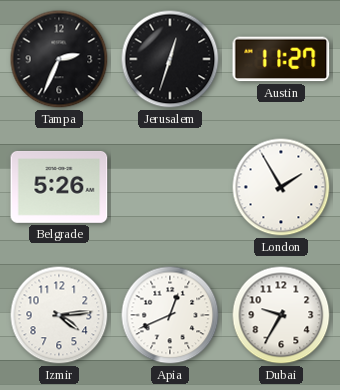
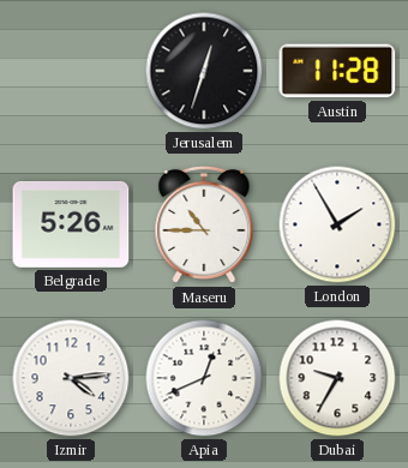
Tampa: 2:34 -> none
Austin: 11:27 -> 11:28
Maseru: none -> 10:45
